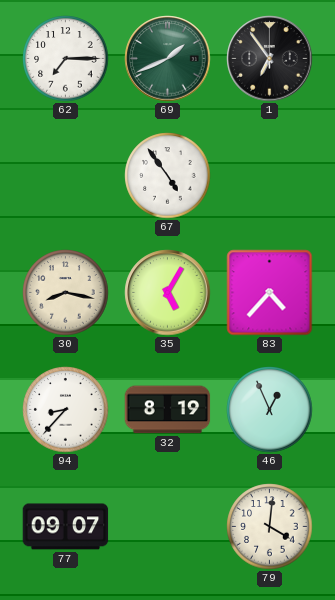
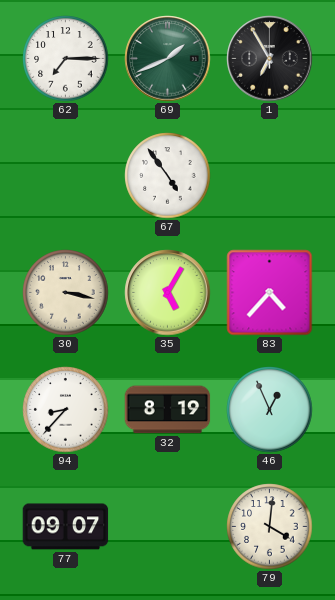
1: 6:54 -> 6:55
30: 8:17 -> 3:17
